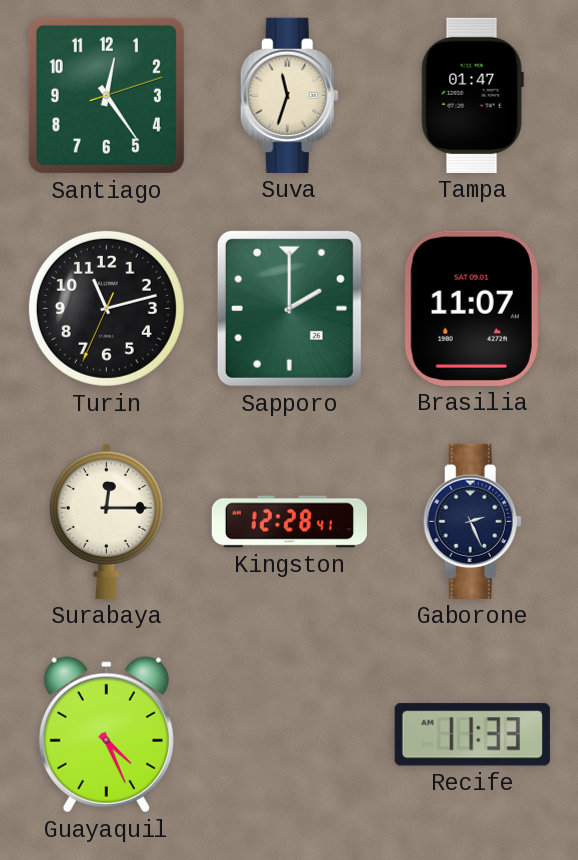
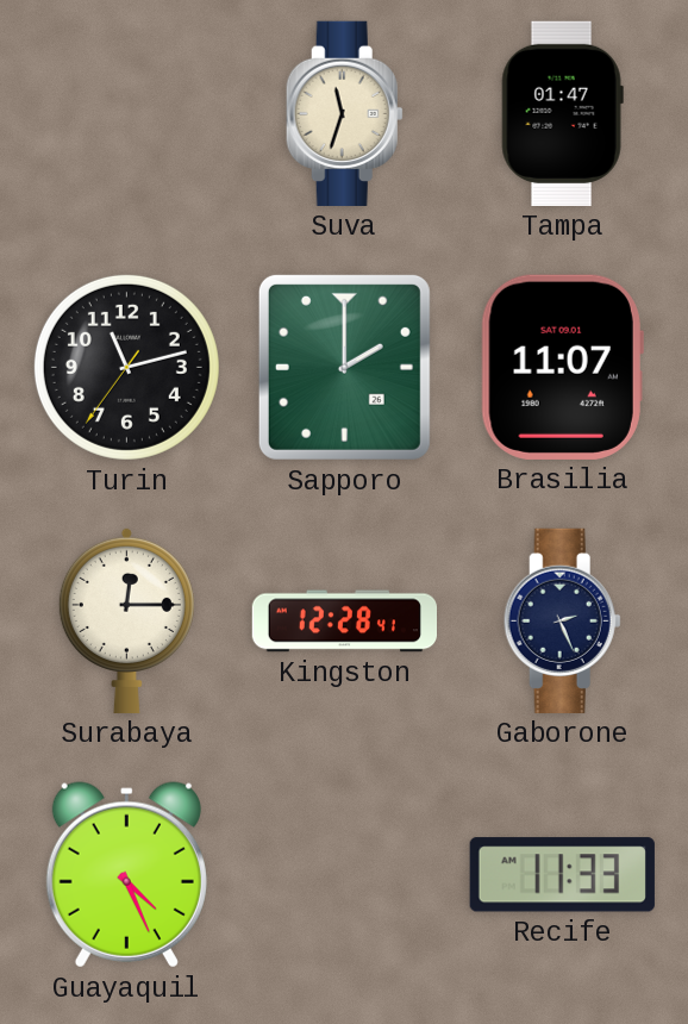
Santiago: 12:24 -> none
Turin: 11:12:34 -> 11:12:36
